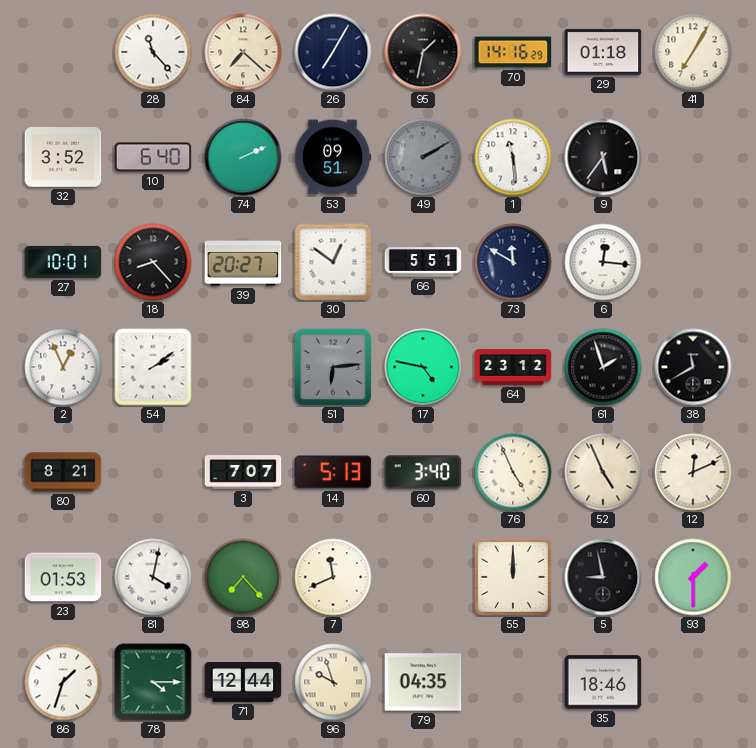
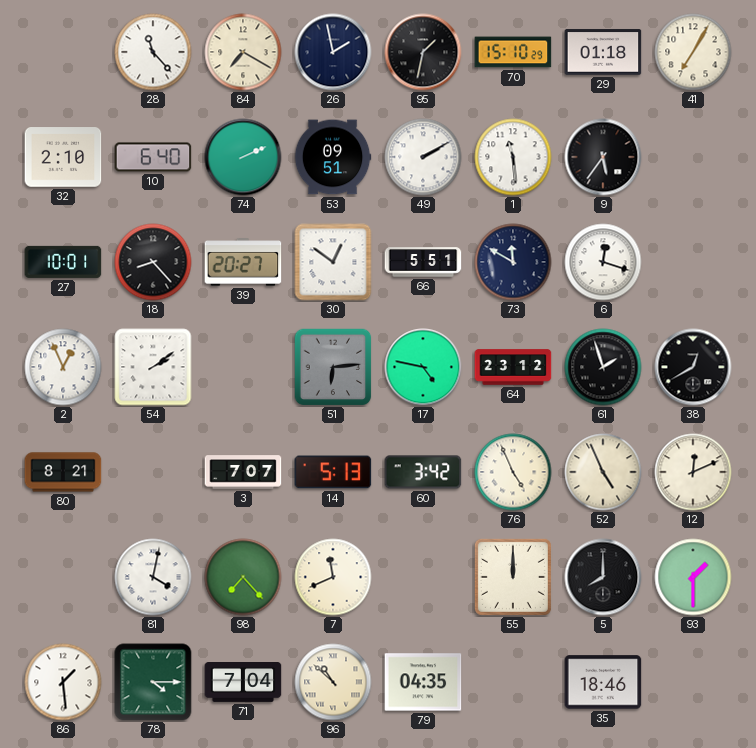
84: 7:22 -> 7:20
26: 7:05 -> 1:58
70: 14:16 -> 15:10
32: 3:52 -> 2:10
49 dial: grey -> white
6: 12:16 -> 12:18
38: 11:40 -> 12:40
60: 3:40 -> 3:42
23: 01:53 -> none
5: 8:58 -> 8:00
86: 1:33 -> 1:29
71: 12:44 -> 7:04
96: 9:57 -> 10:52
